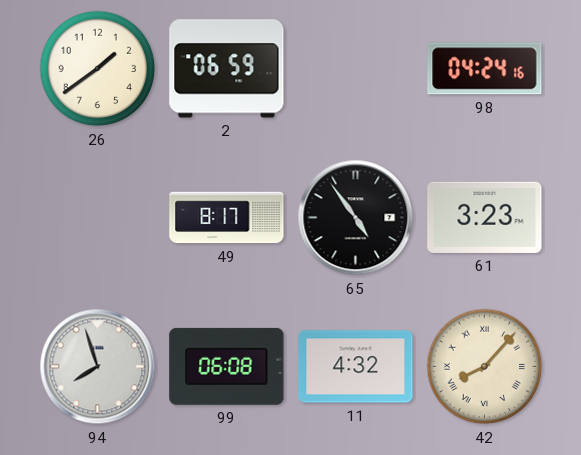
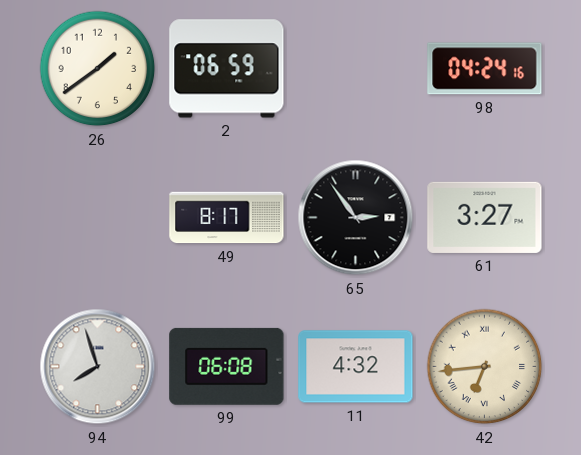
65: 4:54 -> 2:54
61: 3:23 -> 3:27
42: 8:07 -> 6:44
